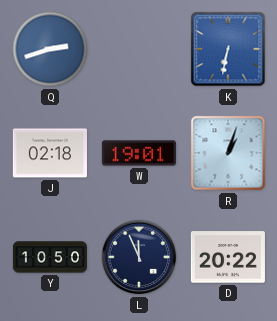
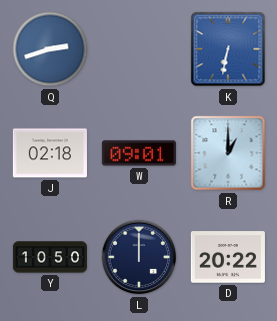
W: 19:01 -> 09:01
R: 1:03 -> 1:00
L: 11:56 -> 12:00
